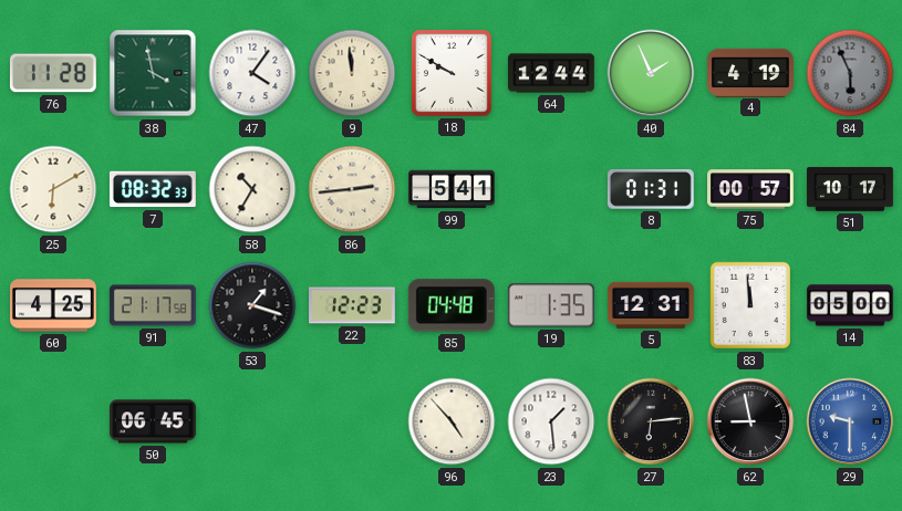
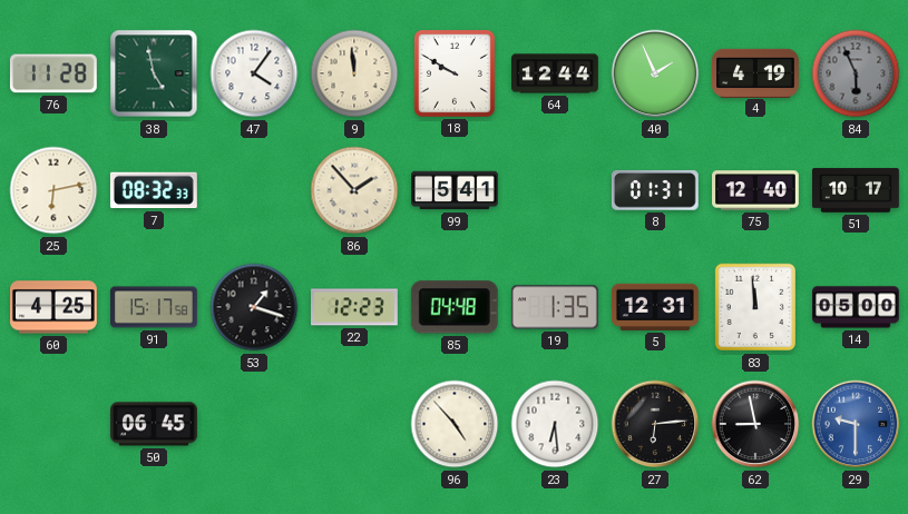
38: 3:58 -> 4:58
25: 6:10 -> 6:13
58: 10:35 -> none
86: 2:44 -> 1:53
75: 00:57 -> 12:40
91: 21:17 -> 15:17
23: 1:29 -> 6:29
